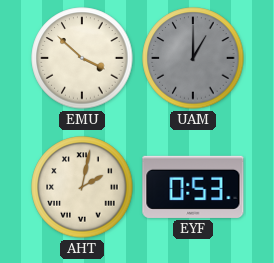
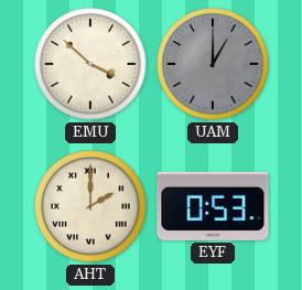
AHT: 2:02 -> 2:00
